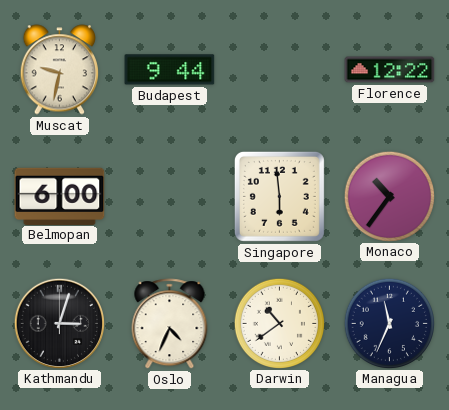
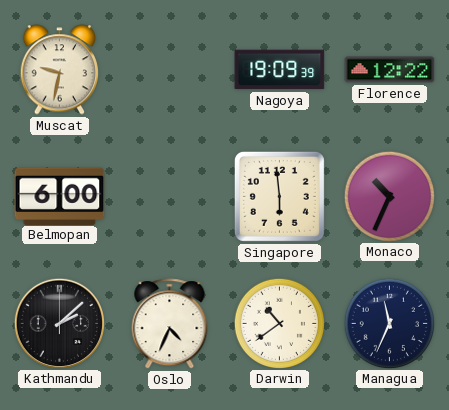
Budapest: 9:44 -> none
Nagoya: none -> 19:09
Monaco: 10:36 -> 10:34
Kathmandu: 3:03 -> 2:08
